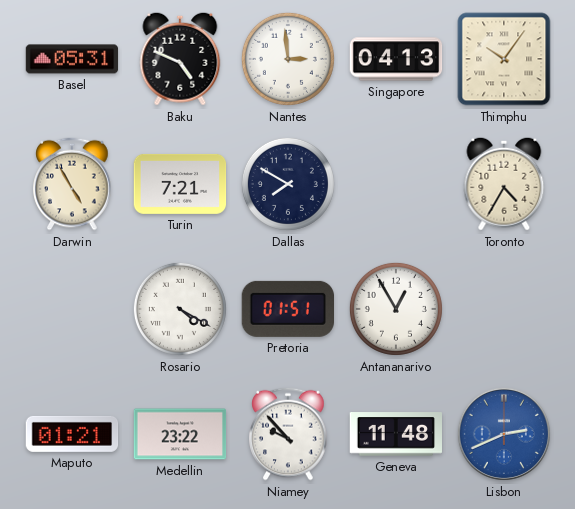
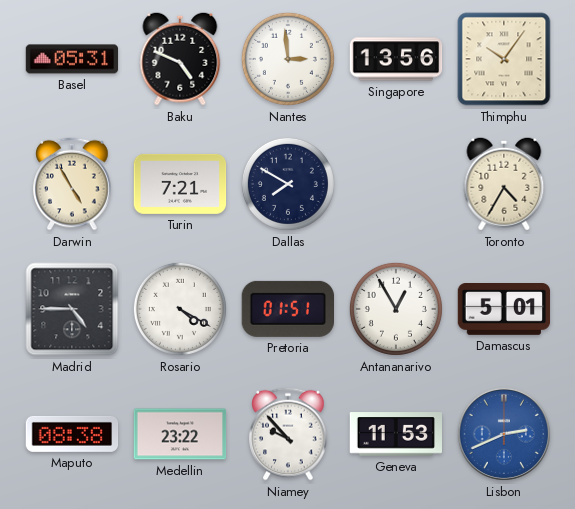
Singapore: 04:13 -> 13:56
Madrid: none -> 4:45
Damascus: none -> 5:01
Maputo: 01:21 -> 08:38
Geneva: 11:48 -> 11:53
